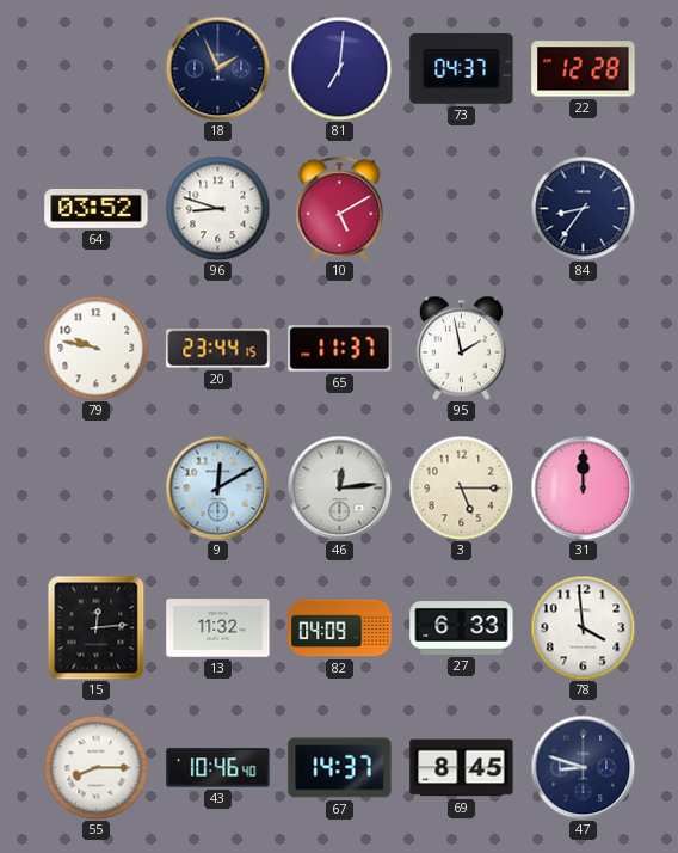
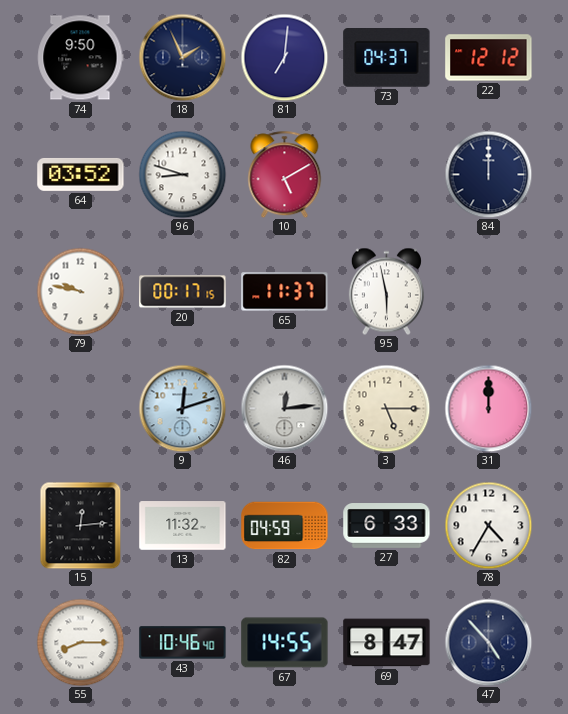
74: none -> 9:50
22: 12:28 -> 12:12
84: 8:36 -> 12:00
20: 23:44 -> 00:17
95: 1:58 -> 5:58
9: 12:10 -> 12:12
82: 04:09 -> 04:59
78: 3:59 -> 4:35
67: 14:37 -> 14:55
69: 8:45 -> 8:47
47: 8:48 -> 4:53
